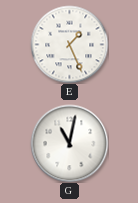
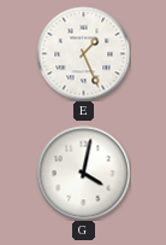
G: 11:02 -> 4:02
